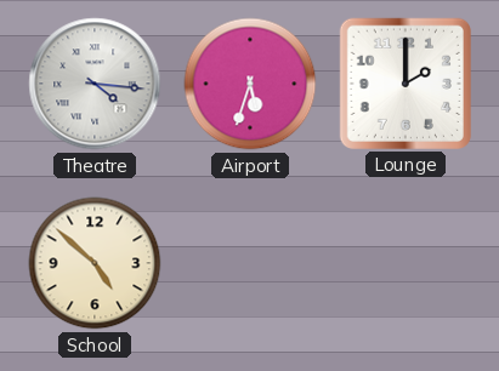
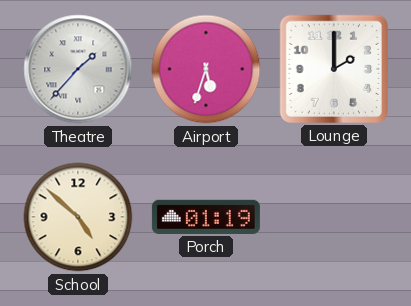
Theatre: 4:16 -> 1:37
Porch: none -> 01:19
